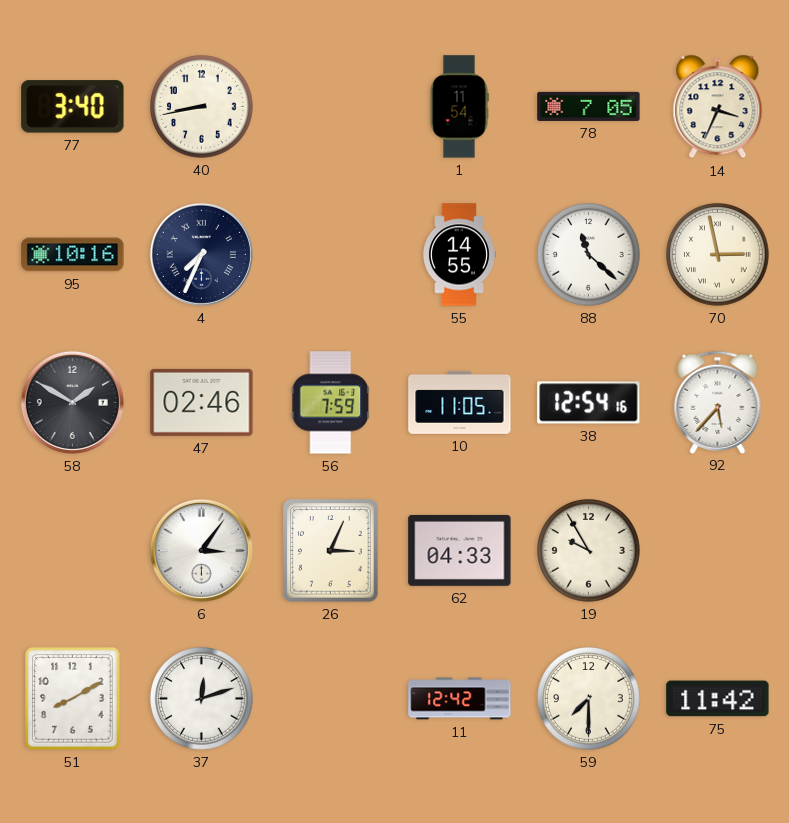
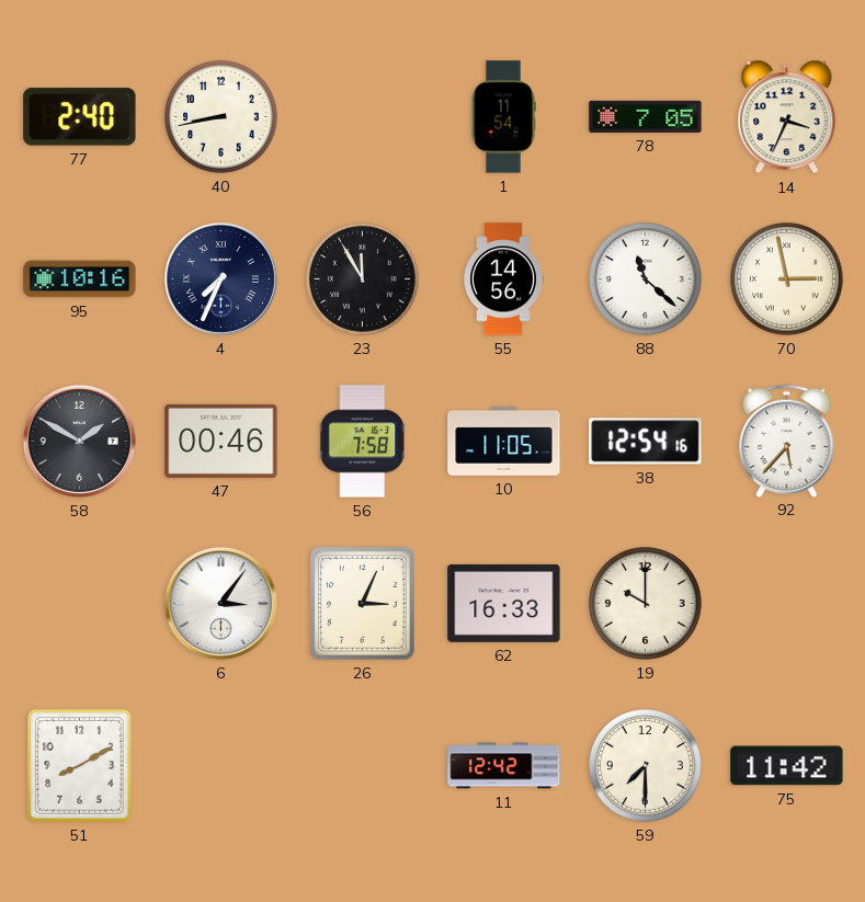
77: 3:40 -> 2:40
23: none -> 11:55
55: 14:55 -> 14:56
47: 02:46 -> 00:46
56: 7:59 -> 7:58
62: 04:33 -> 16:33
19: 9:55 -> 10:00
37: 12:12 -> none
